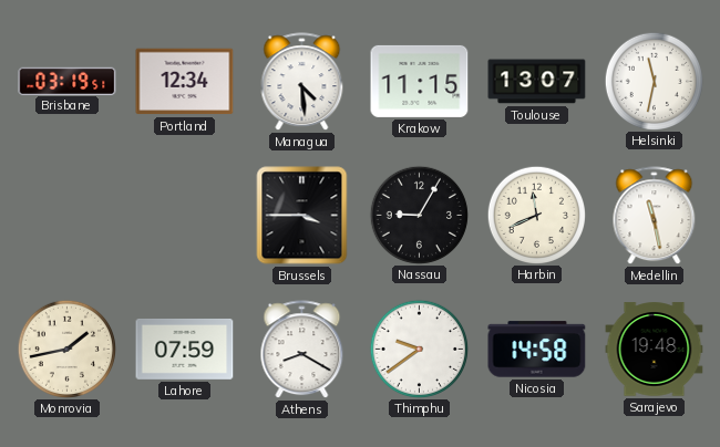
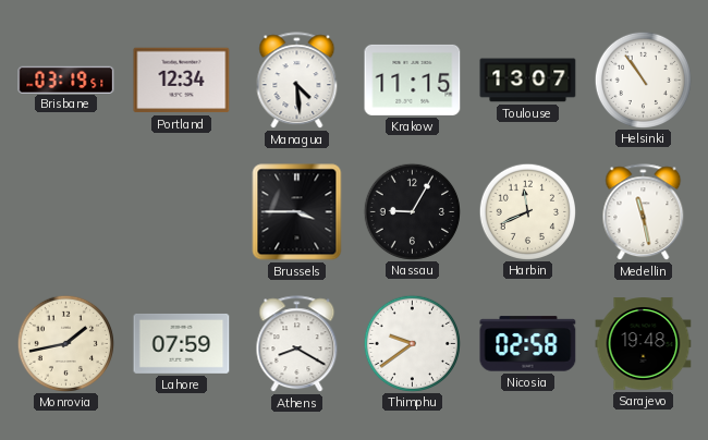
Helsinki: 11:32 -> 10:54
Nicosia: 14:58 -> 02:58
